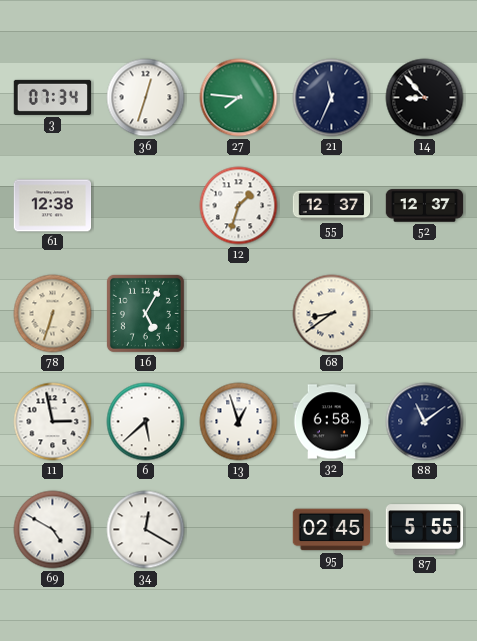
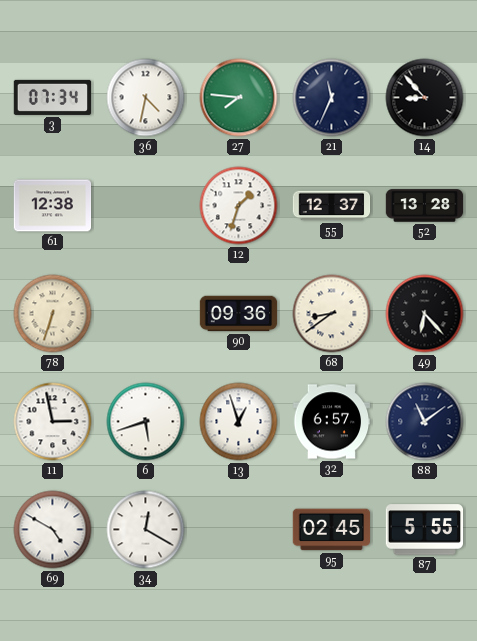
36: 12:33 -> 4:32
52: 12:37 -> 13:28
16: 5:05 -> none
90: none -> 09:36
49: none -> 6:23
6: 5:38 -> 5:42
32: 6:58 -> 6:57
